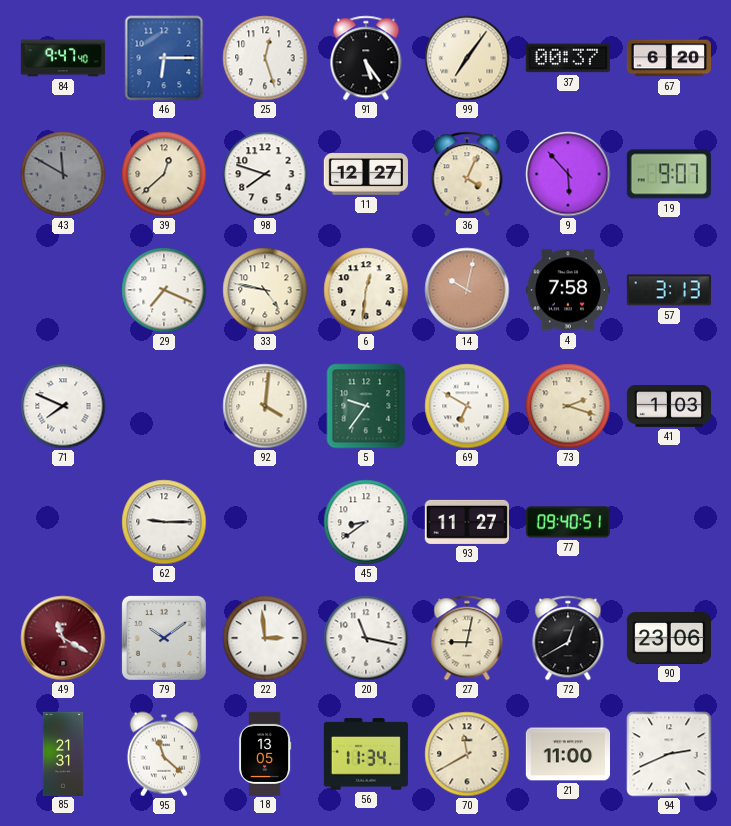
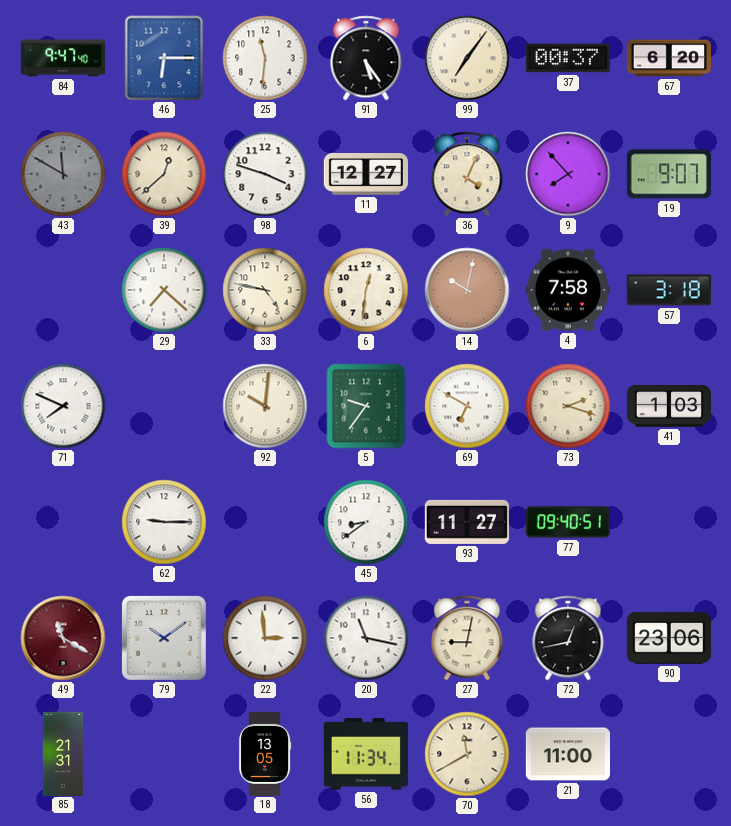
25: 12:27 -> 11:31
98: 7:48 -> 3:48
9: 5:53 -> 7:53
29: 7:19 -> 7:22
57: 3:13 -> 3:18
92: 4:01 -> 10:01
72: 12:40 -> 12:43
95: 11:22 -> none
94: 2:41 -> none
